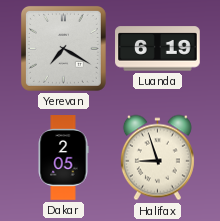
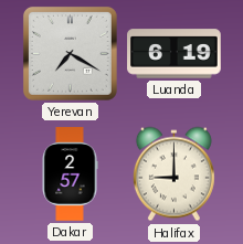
Dakar: 2:05 -> 2:57
Halifax: 8:57 -> 9:00
